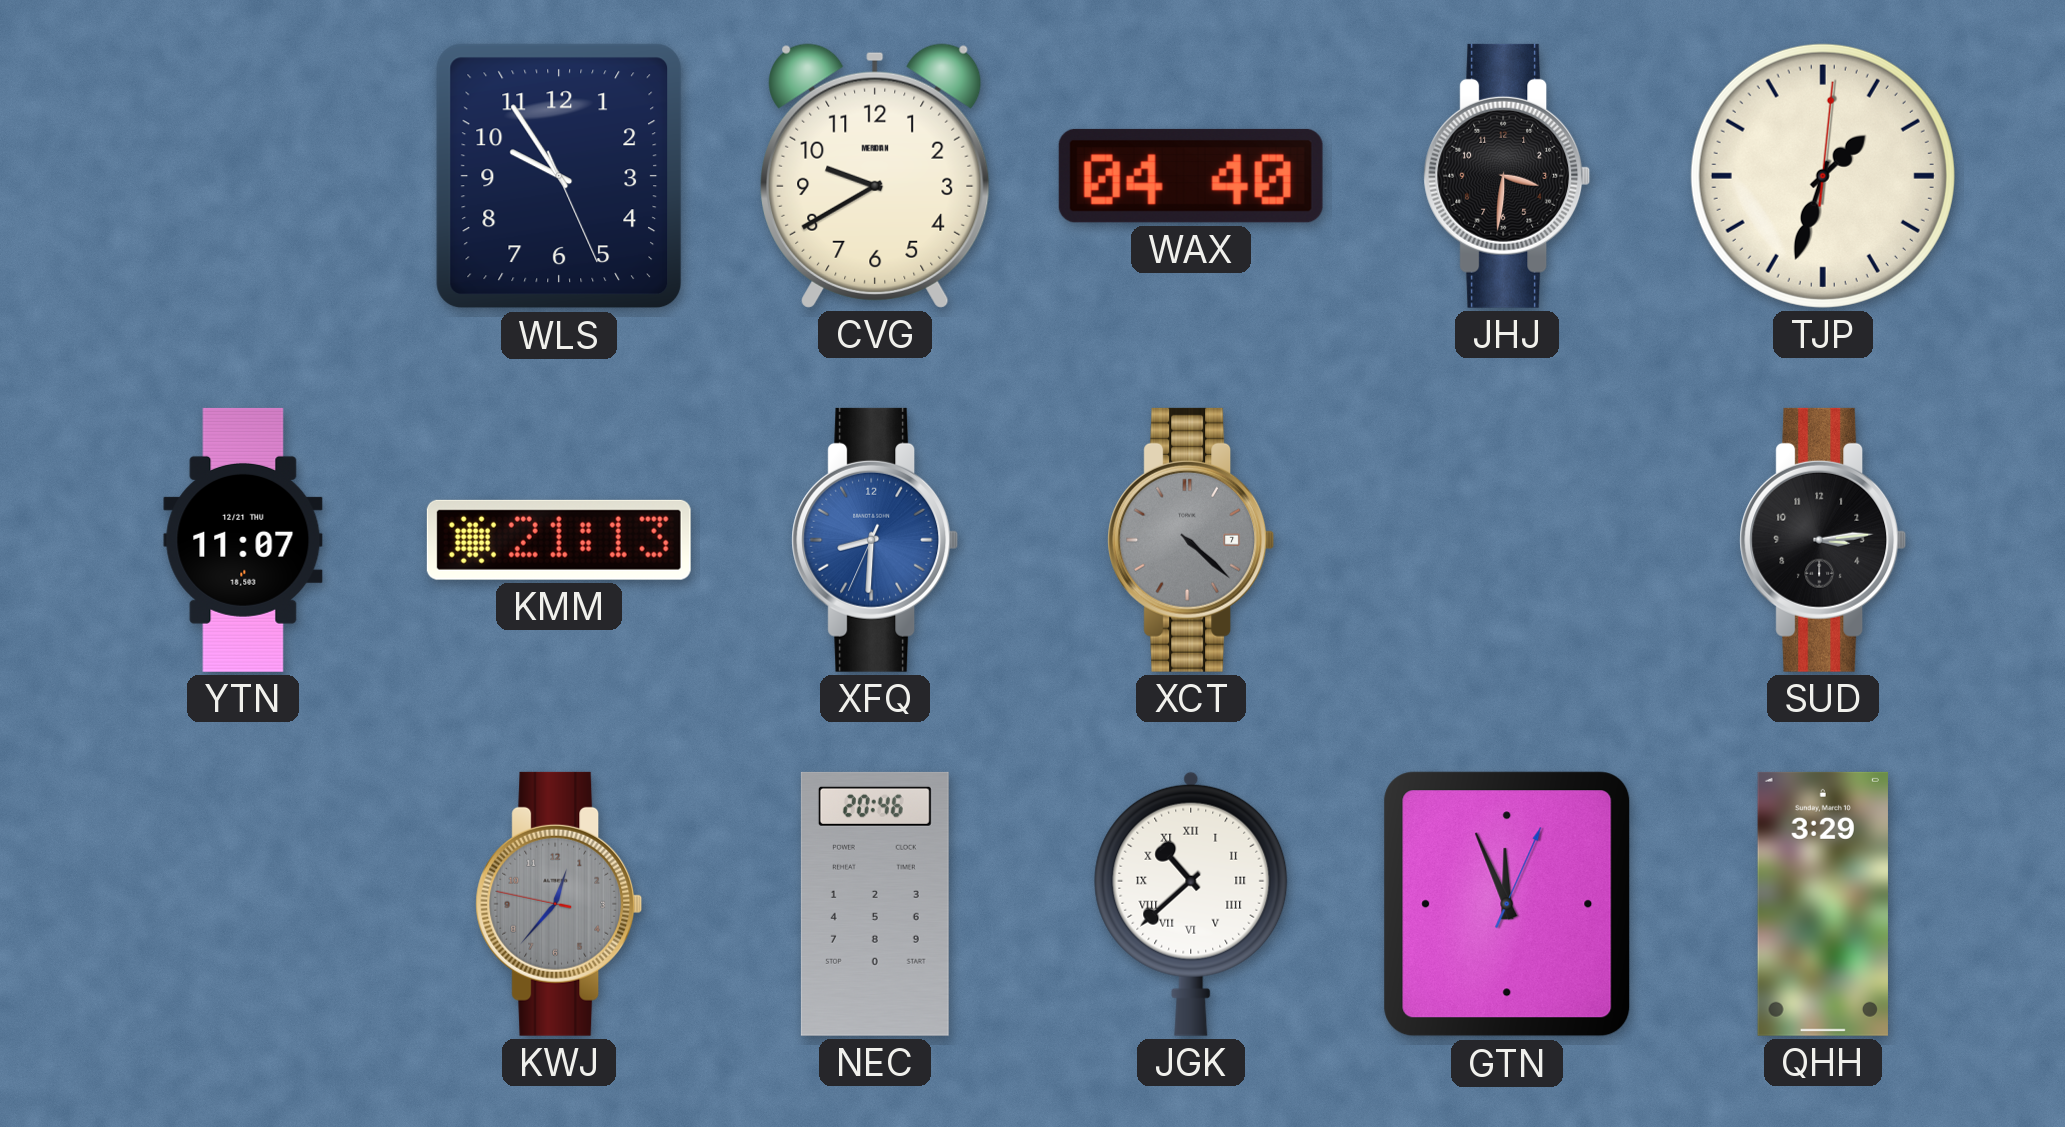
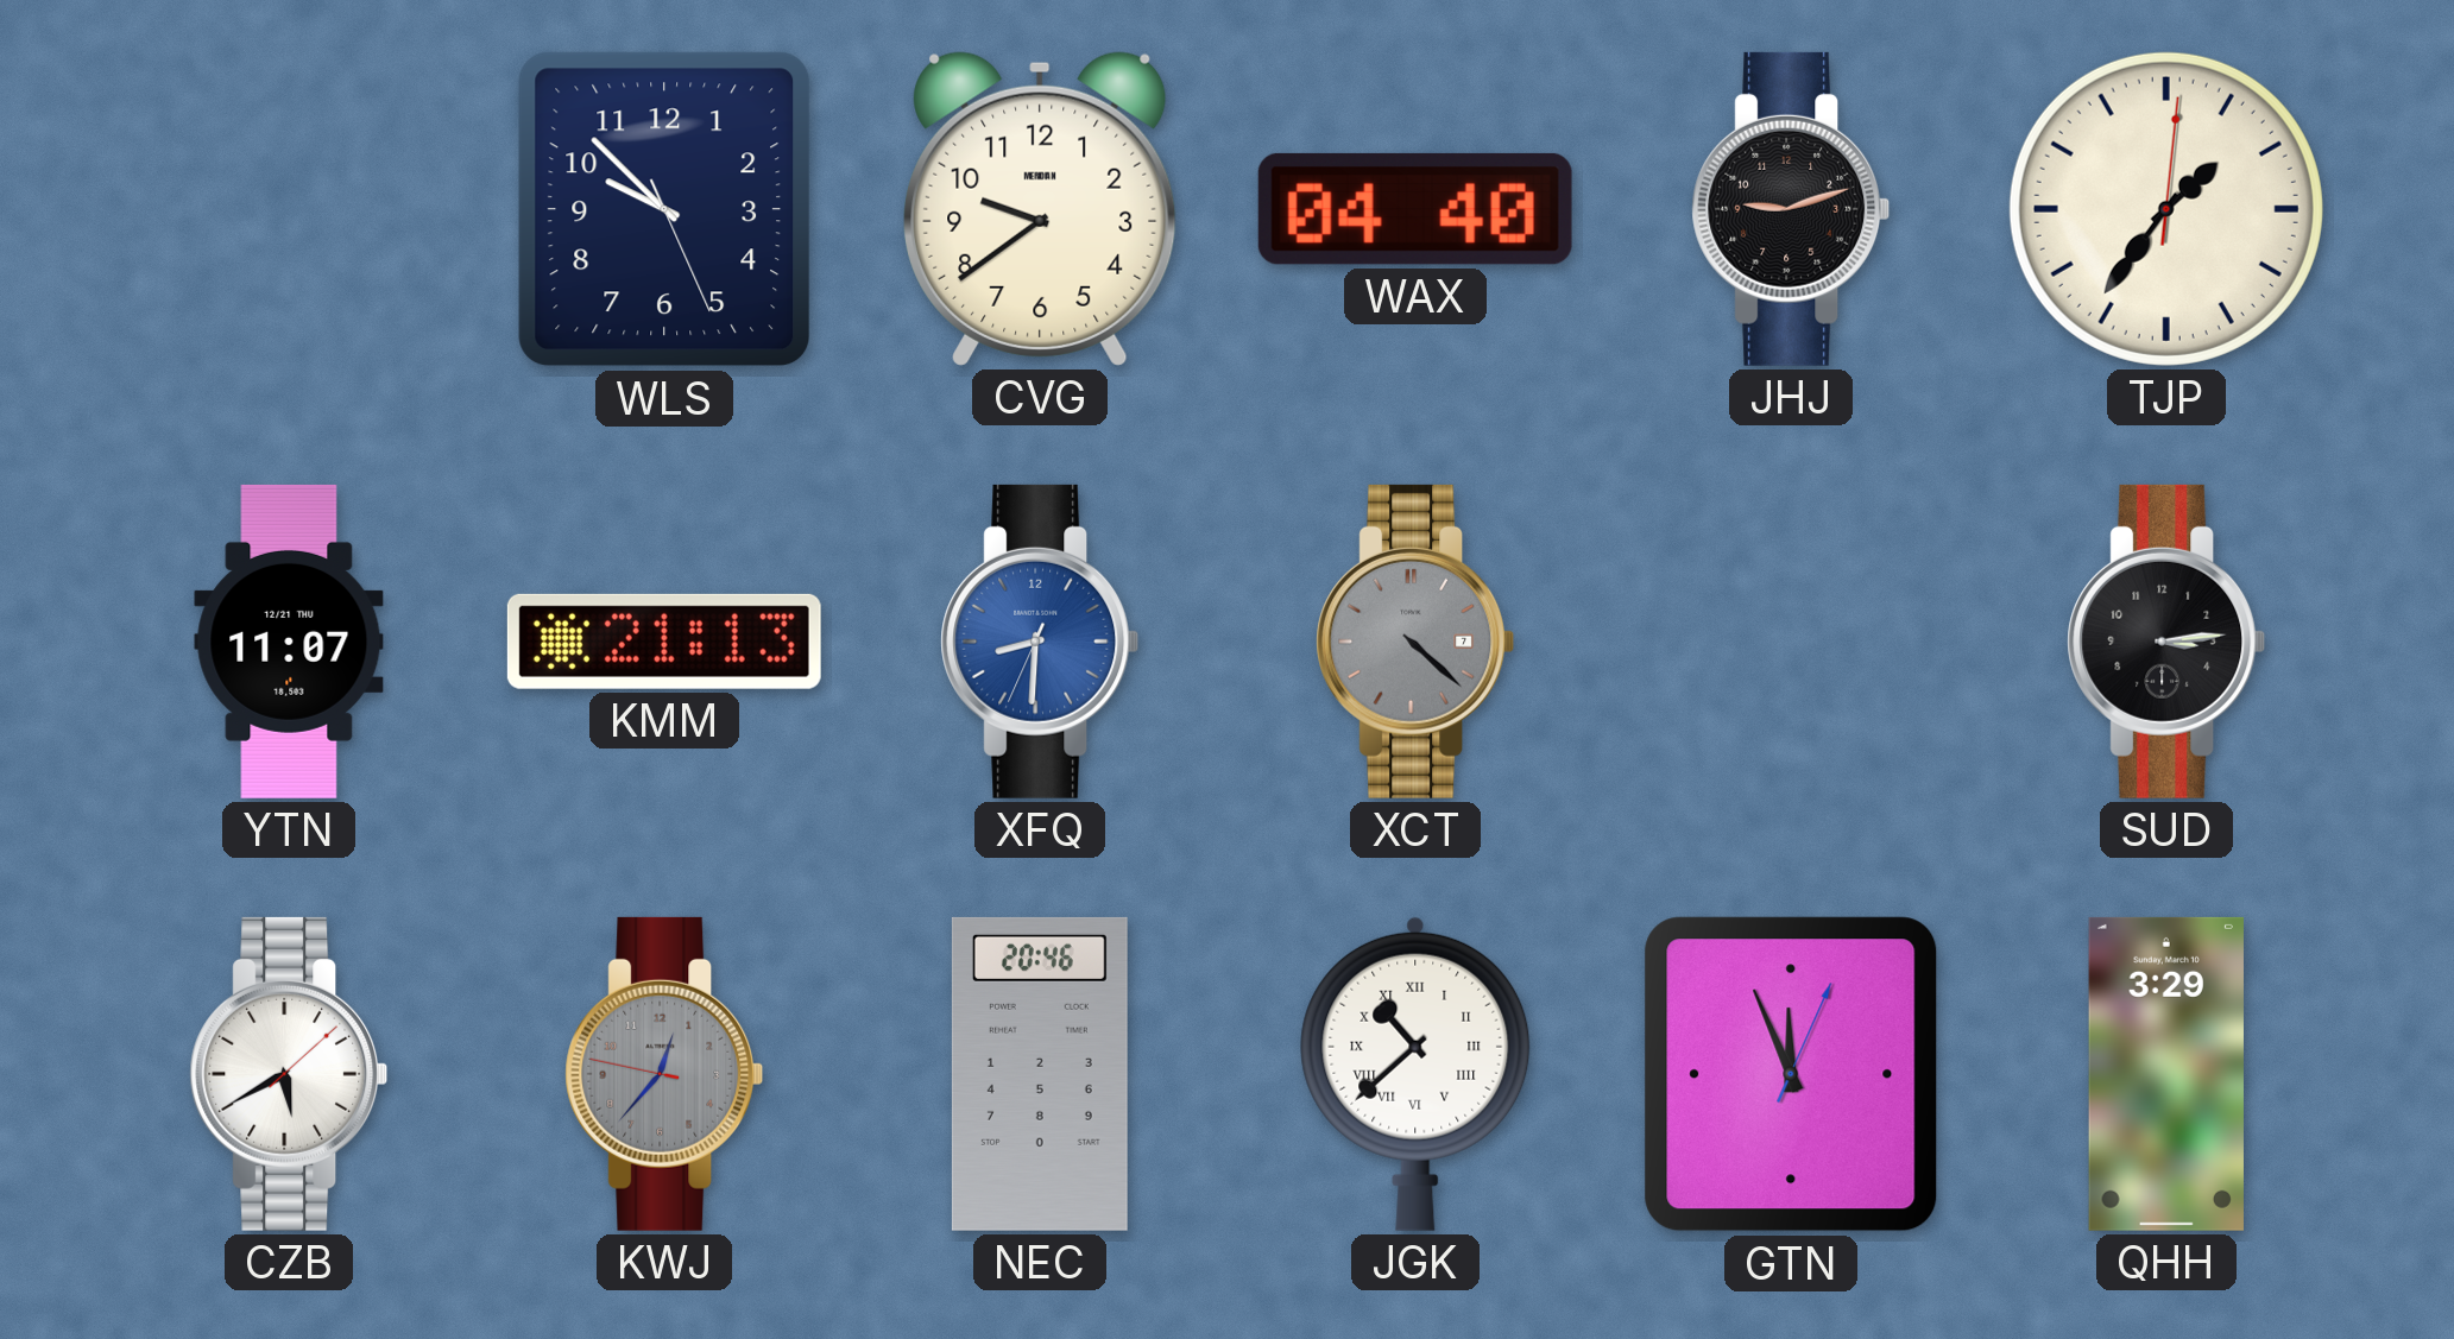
WLS: 9:54 -> 9:52
CVG: 9:40 -> 9:39
JHJ: 3:31 -> 9:12
TJP: 1:33 -> 1:36
CZB: none -> 5:40
